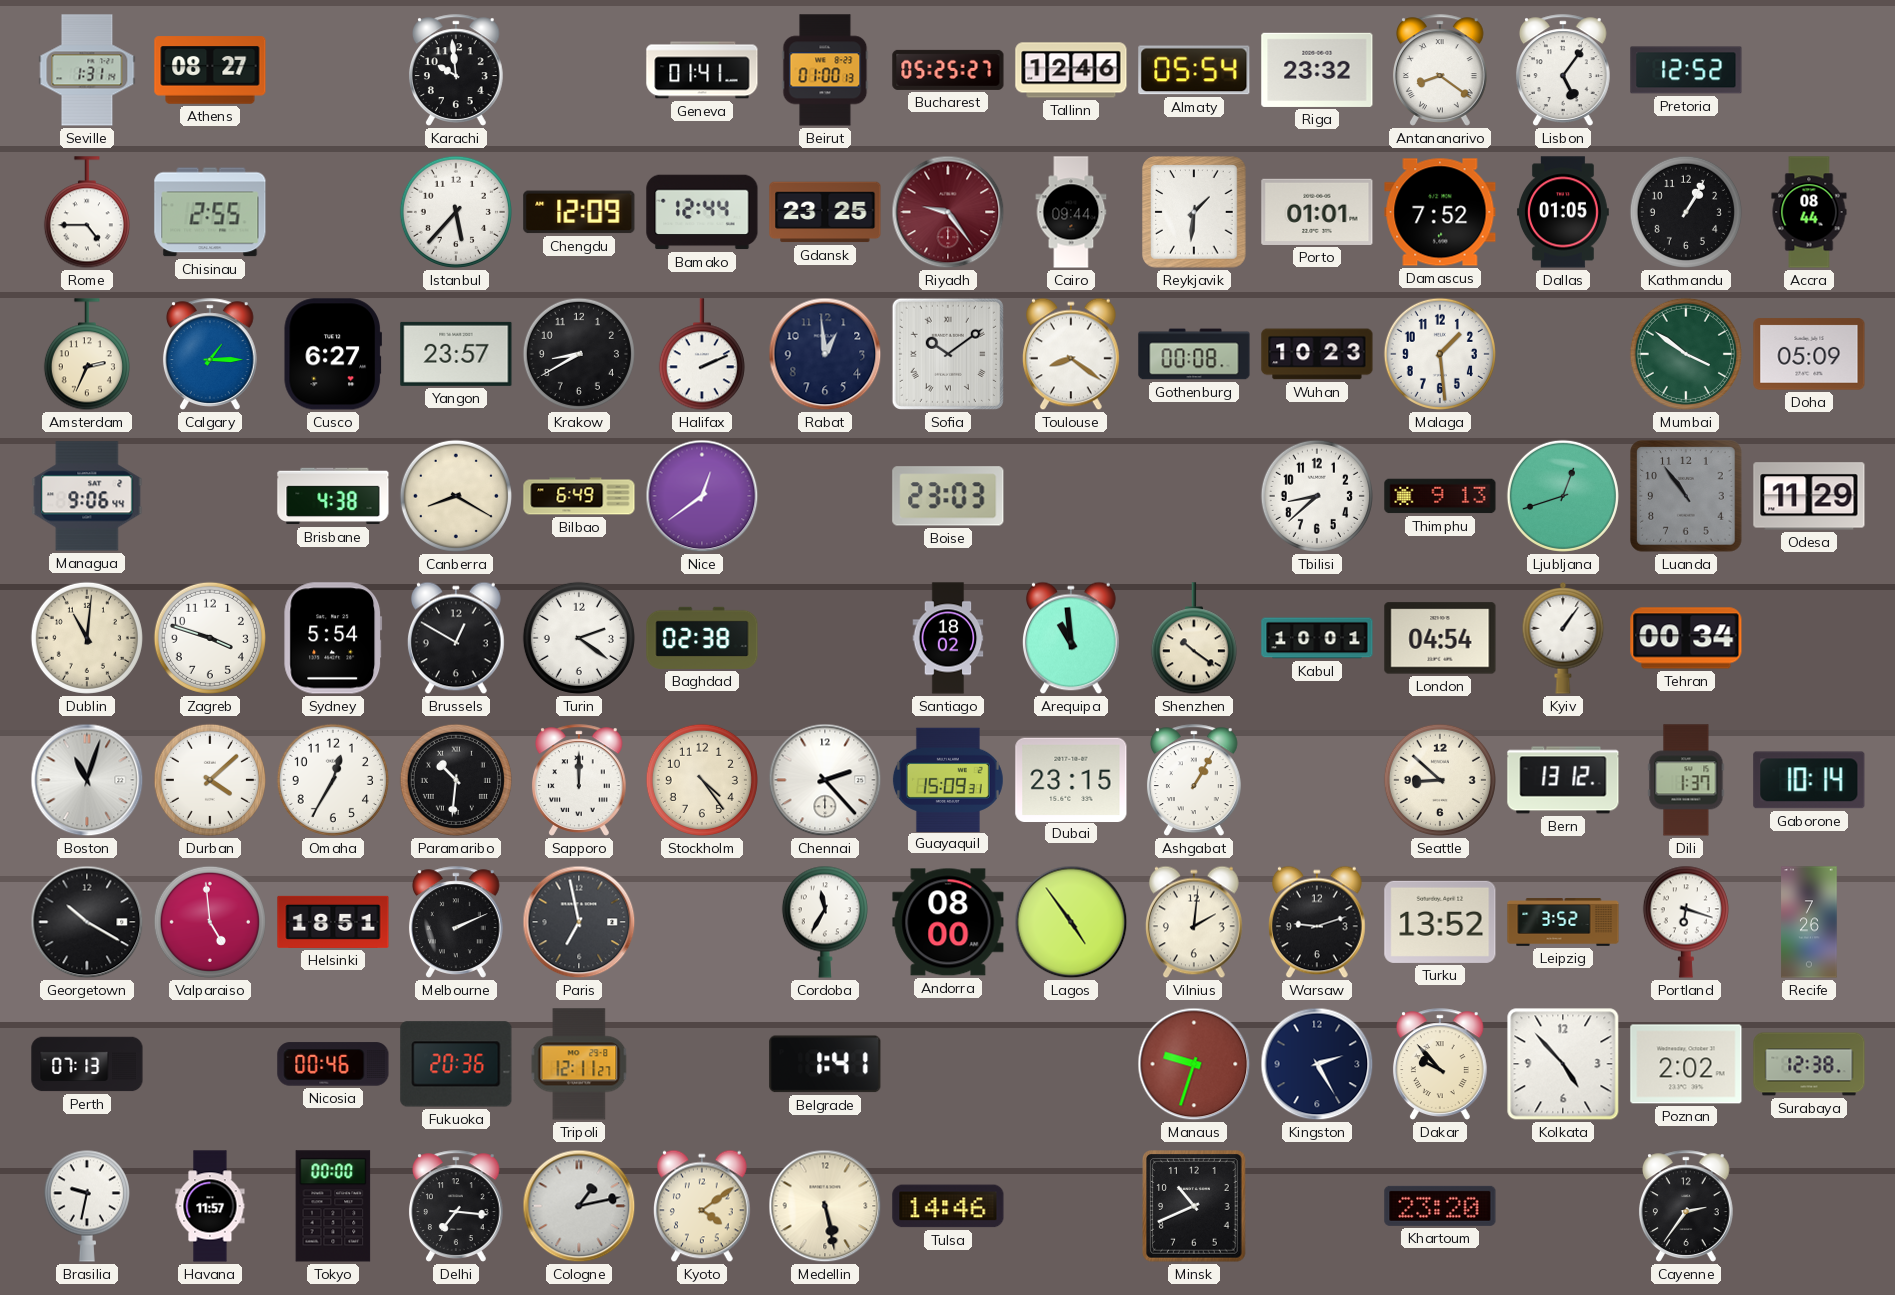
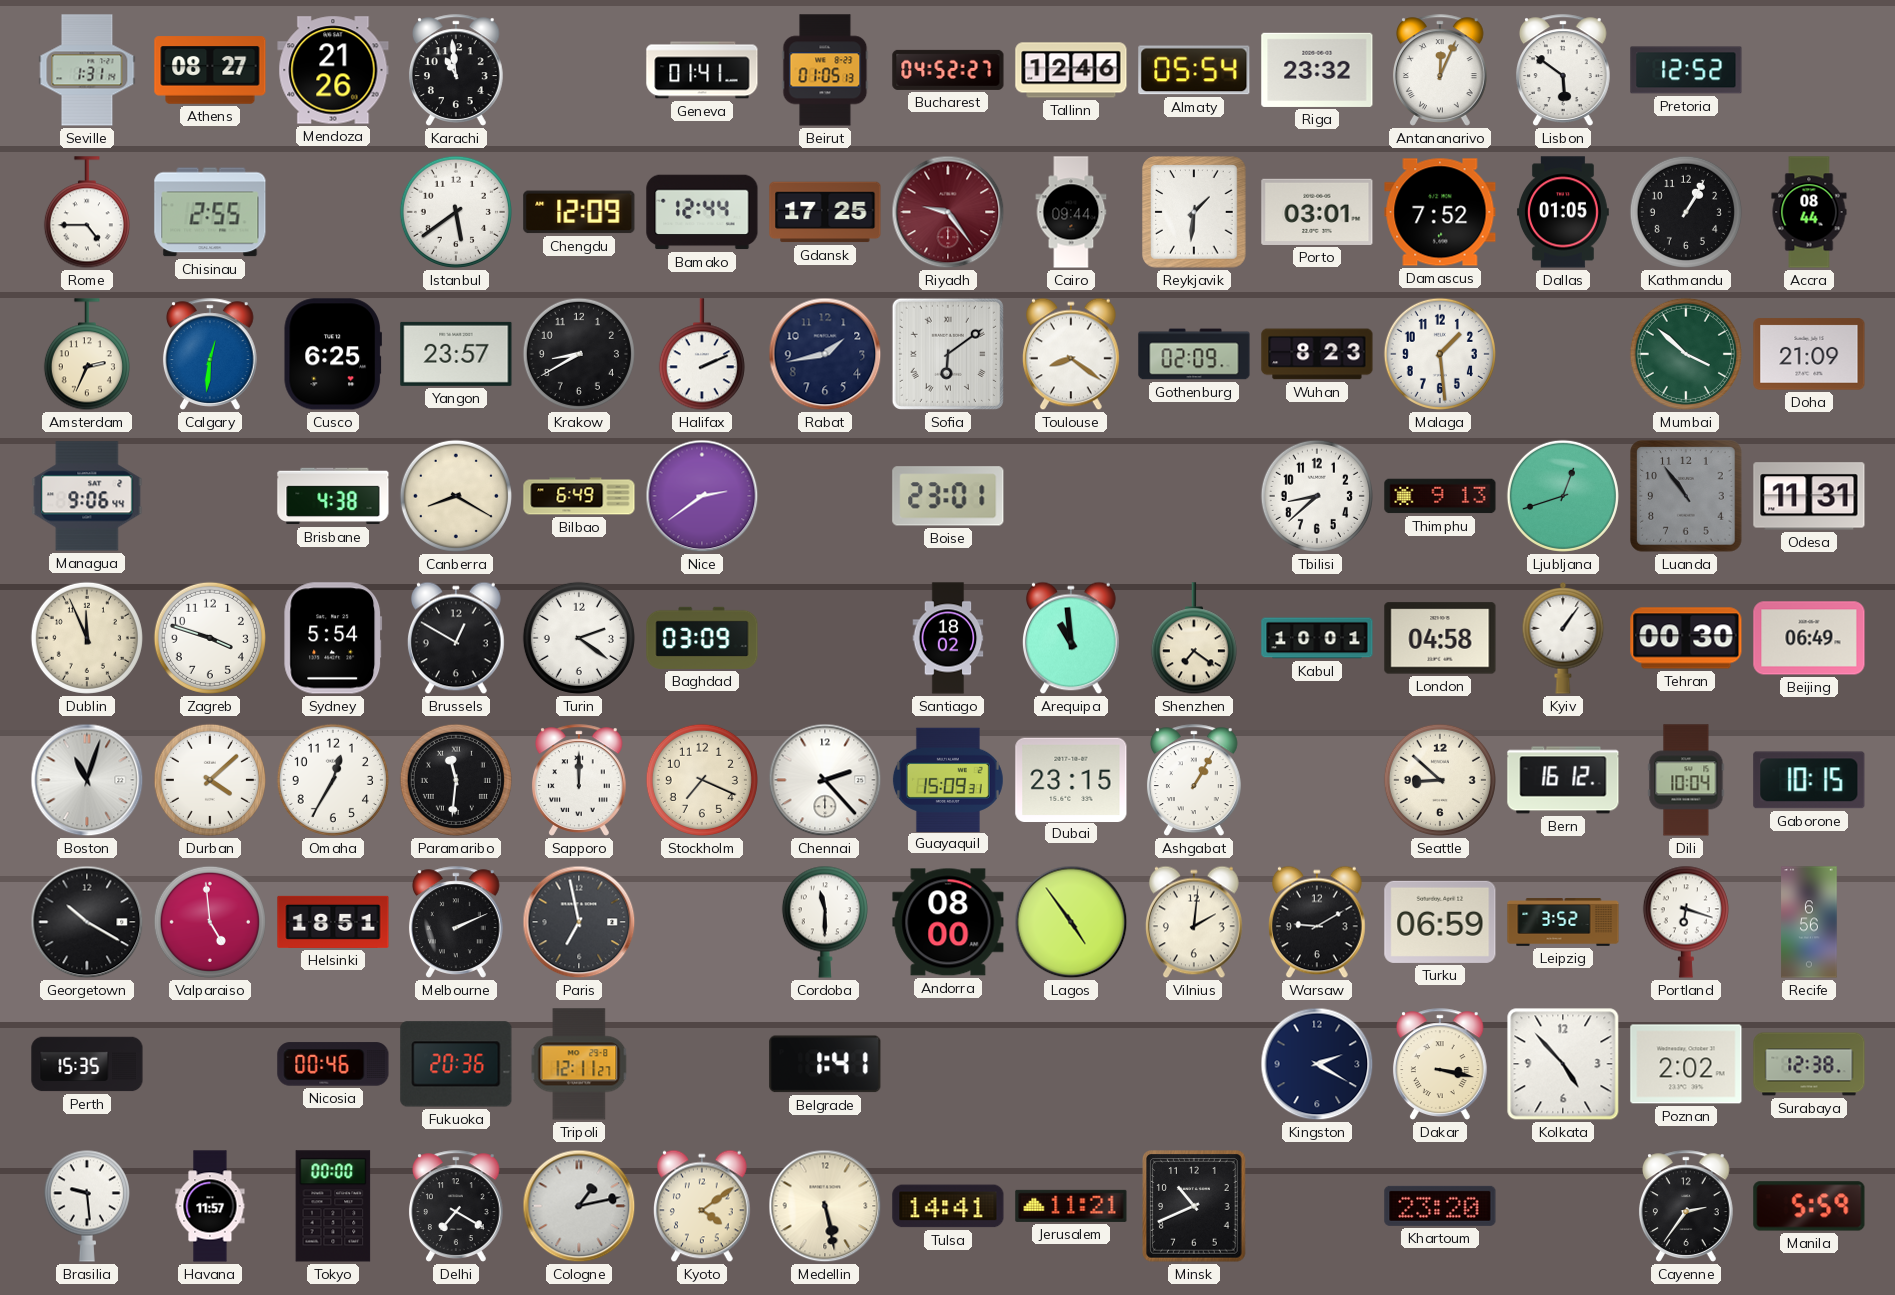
Mendoza: none -> 21:26
Karachi: 9:59 -> 10:59
Beirut: 01:00 -> 01:05
Bucharest: 05:25 -> 04:52
Antananarivo: 8:21 -> 12:04
Lisbon: 5:06 -> 5:51
Istanbul: 5:37 -> 5:39
Gdansk: 23:25 -> 17:25
Porto: 01:01 -> 03:01
Calgary: 1:15 -> 12:31
Cusco: 6:27 -> 6:25
Rabat: 12:59 -> 1:43
Sofia: 10:09 -> 6:09
Gothenburg: 00:08 -> 02:09
Wuhan: 10:23 -> 8:23
Mumbai: 3:51 -> 3:52
Doha: 05:09 -> 21:09
Nice: 12:39 -> 2:39
Boise: 23:03 -> 23:01
Odesa: 11:29 -> 11:31
Dublin: 11:01 -> 11:56
Baghdad: 02:38 -> 03:09
Shenzhen: 10:21 -> 7:21
London: 04:54 -> 04:58
Tehran: 00:34 -> 00:30
Beijing: none -> 06:49
Paramaribo: 10:31 -> 11:31
Stockholm: 4:24 -> 7:19
Bern: 13:12 -> 16:12
Dili: 1:37 -> 10:04
Gaborone: 10:14 -> 10:15
Cordoba: 11:35 -> 11:30
Warsaw: 9:12 -> 9:10
Turku: 13:52 -> 06:59
Recife: 7:26 -> 6:56
Perth: 07:13 -> 15:35
Manaus: 9:33 -> none
Kingston: 2:25 -> 2:20
Dakar: 9:53 -> 3:17
Brasilia: 9:32 -> 9:29
Delhi: 7:16 -> 7:20
Tulsa: 14:46 -> 14:41
Jerusalem: none -> 11:21
Manila: none -> 5:59
